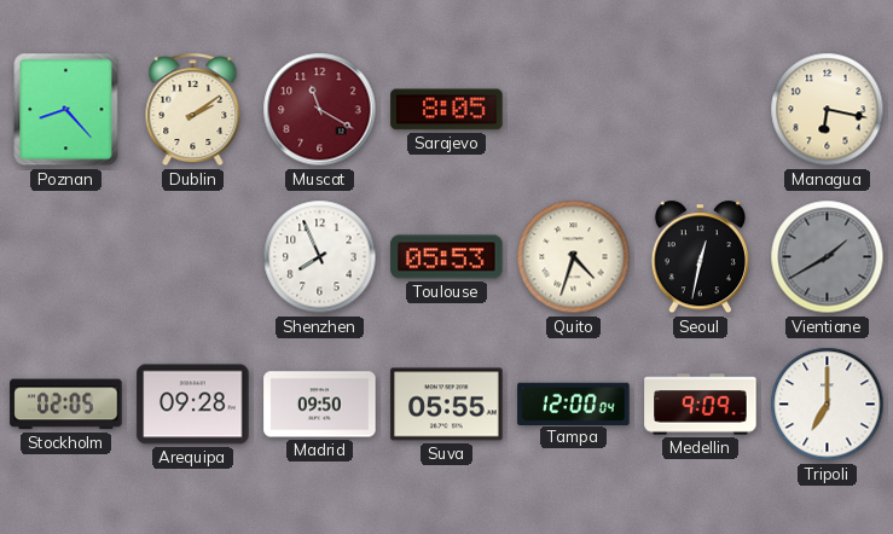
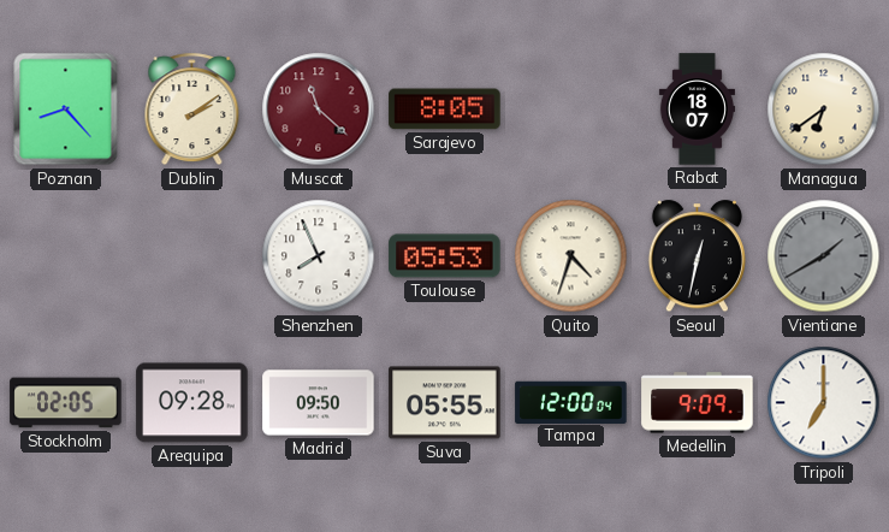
Muscat: 11:20 -> 11:22
Rabat: none -> 18:07
Managua: 6:17 -> 6:39
